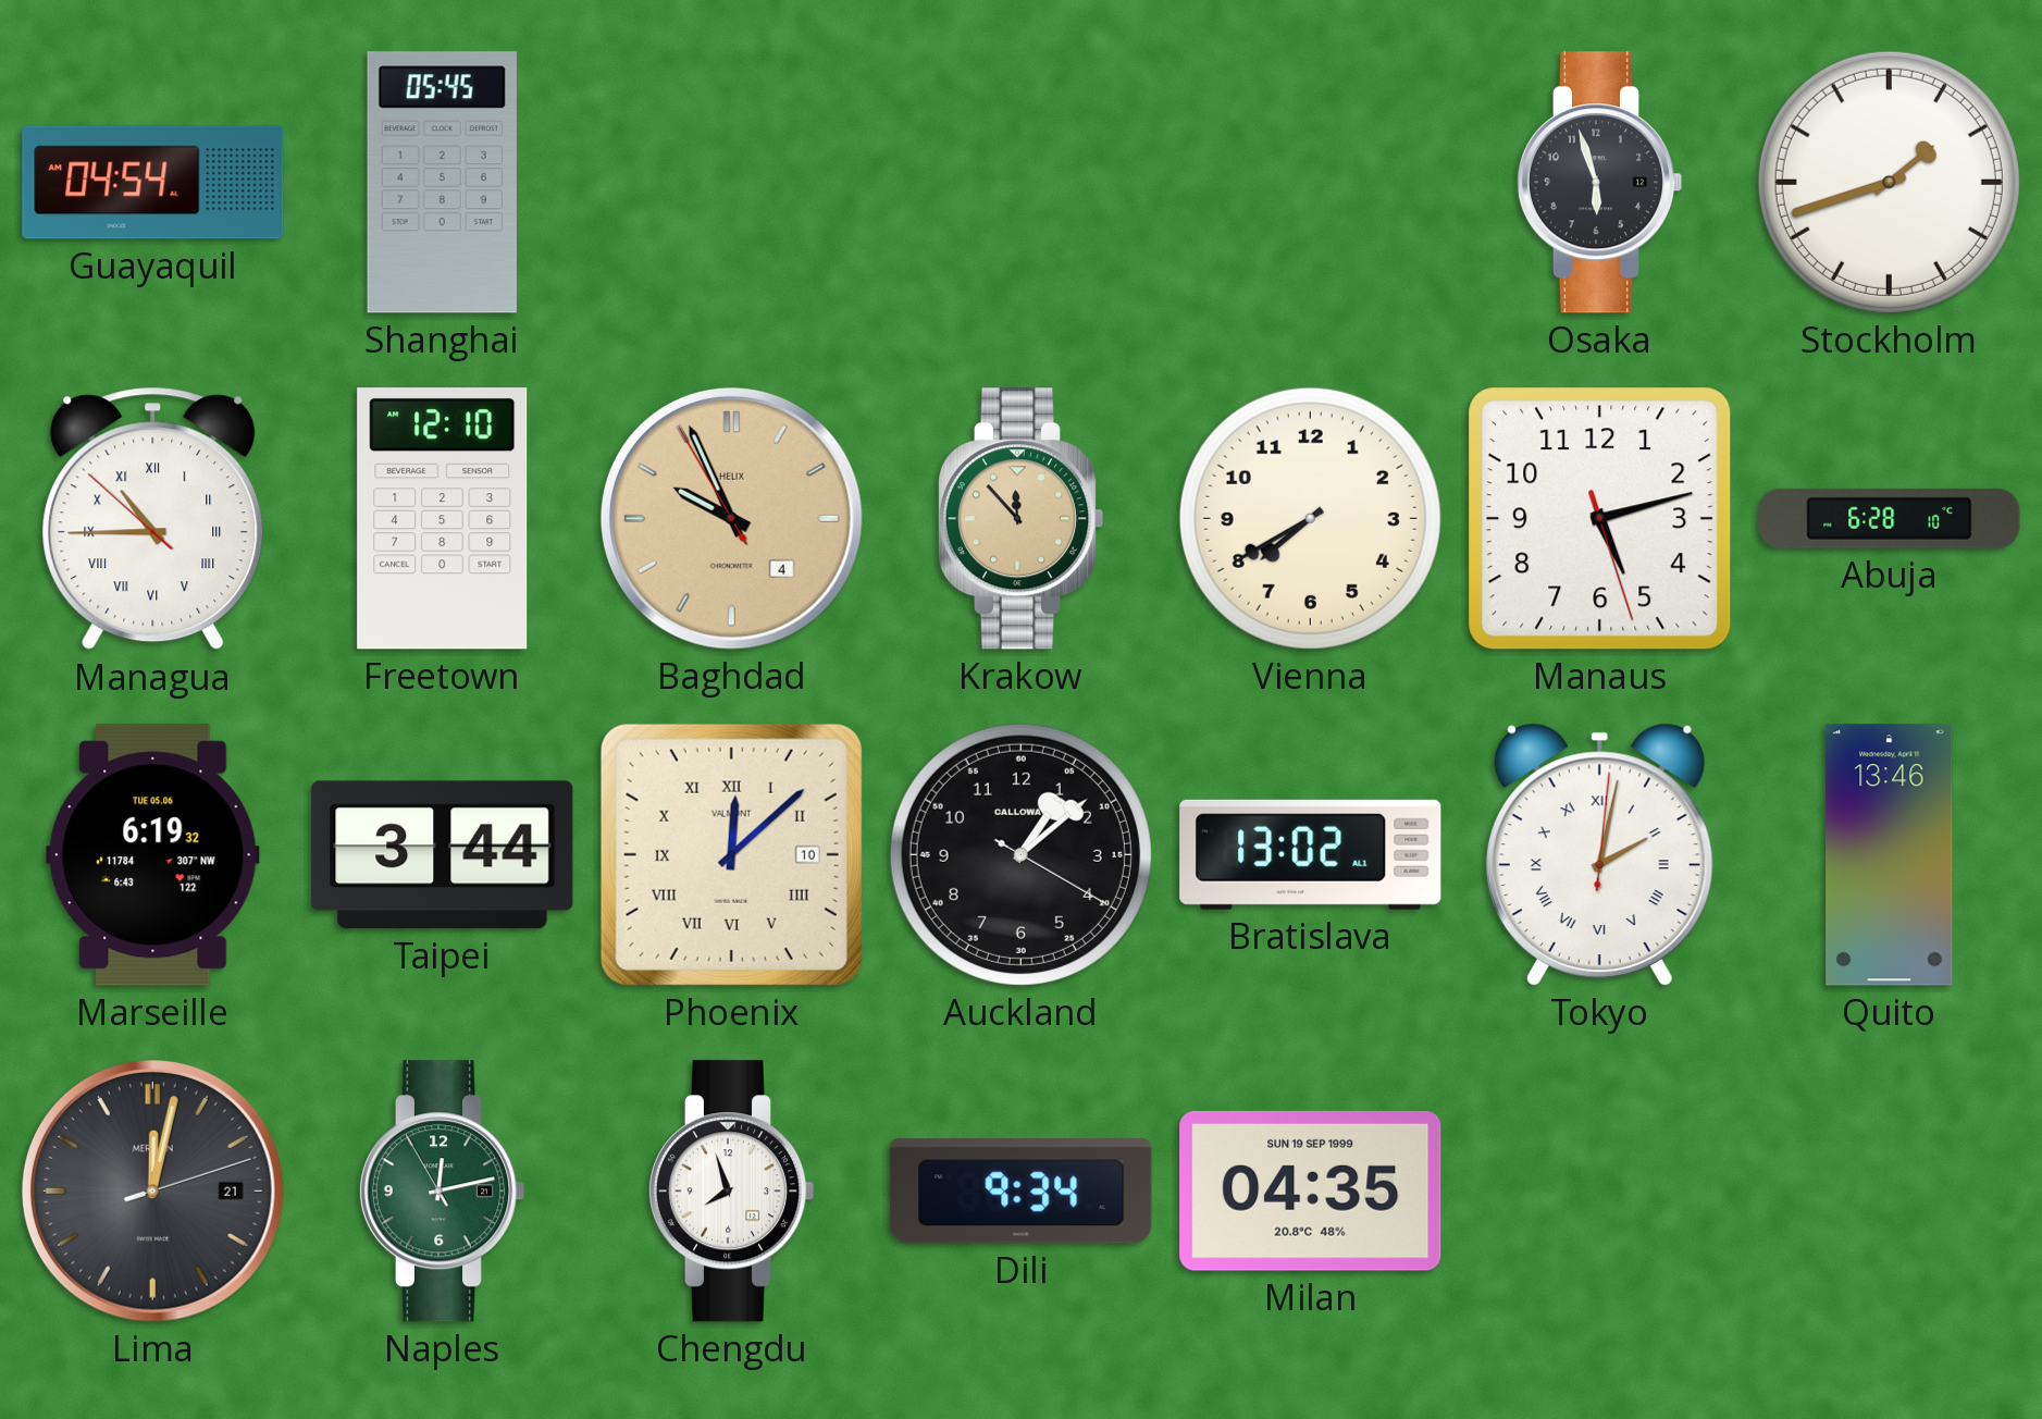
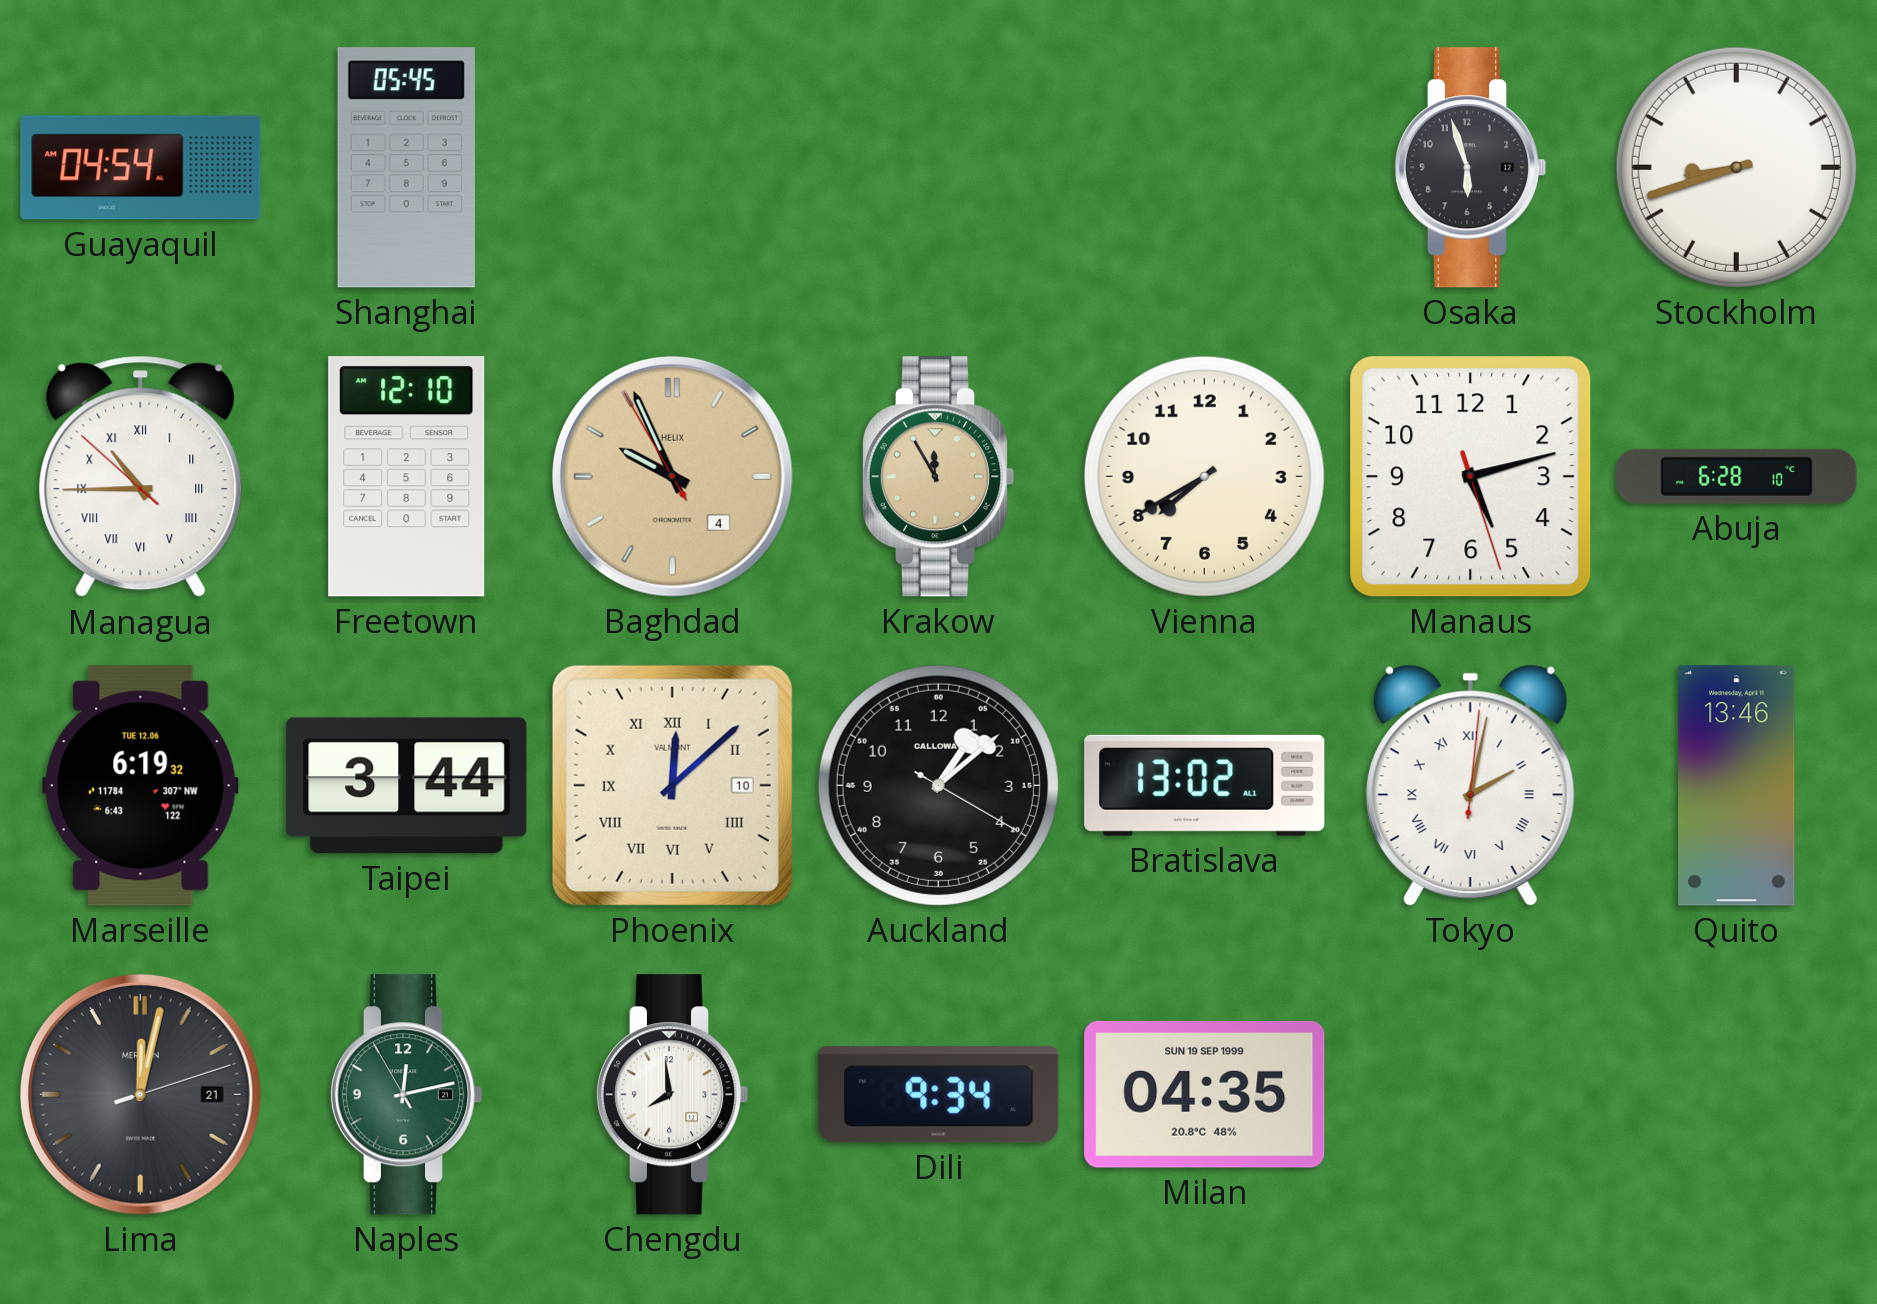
Stockholm: 1:42 -> 8:42
Krakow: 11:53 -> 11:55
Marseille date: TUE 05.06 -> TUE 12.06
Chengdu: 7:57 -> 7:59
